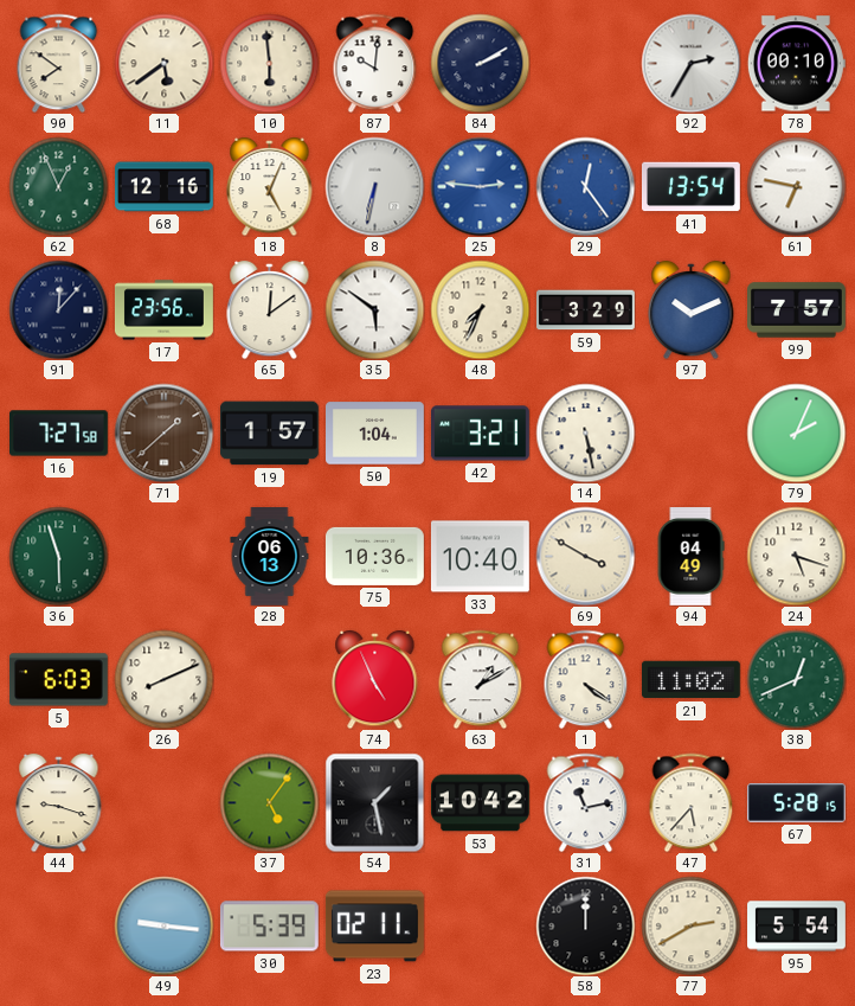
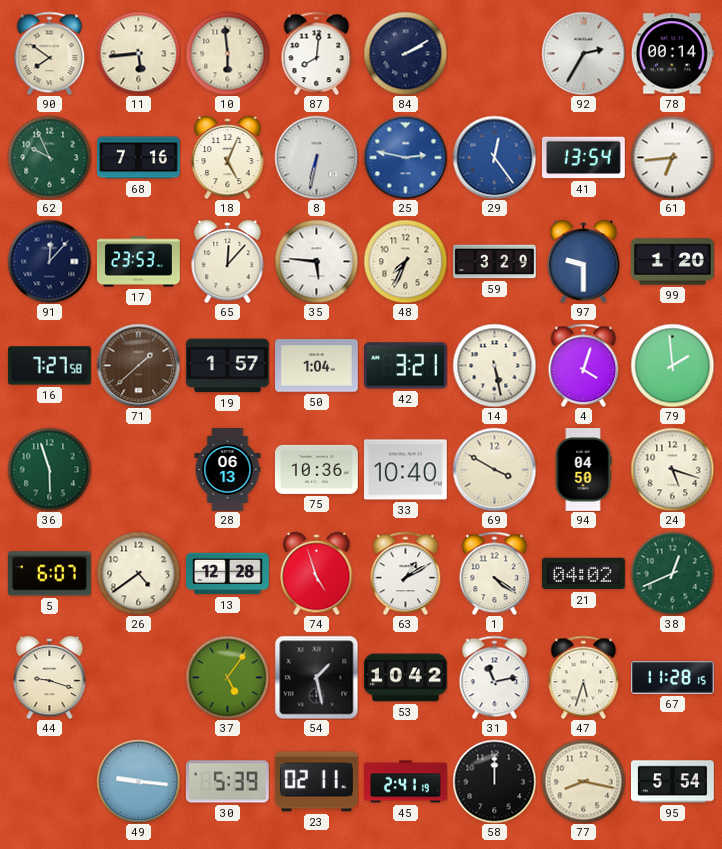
11: 5:39 -> 5:44
87: 10:01 -> 8:01
78: 00:10 -> 00:14
62: 12:56 -> 9:56
68: 12:16 -> 7:16
25: 2:46 -> 2:47
61: 6:47 -> 6:44
17: 23:56 -> 23:53
65: 12:09 -> 12:07
35: 5:51 -> 5:46
97: 10:11 -> 9:30
99: 7:57 -> 1:20
4: none -> 4:03
79: 2:04 -> 1:59
94: 04:49 -> 04:50
5: 6:03 -> 6:07
26: 8:11 -> 4:39
13: none -> 12:28
74: 4:56 -> 4:57
21: 11:02 -> 04:02
47: 5:37 -> 5:33
67: 5:28 -> 11:28
45: none -> 2:41
77: 2:40 -> 8:17
